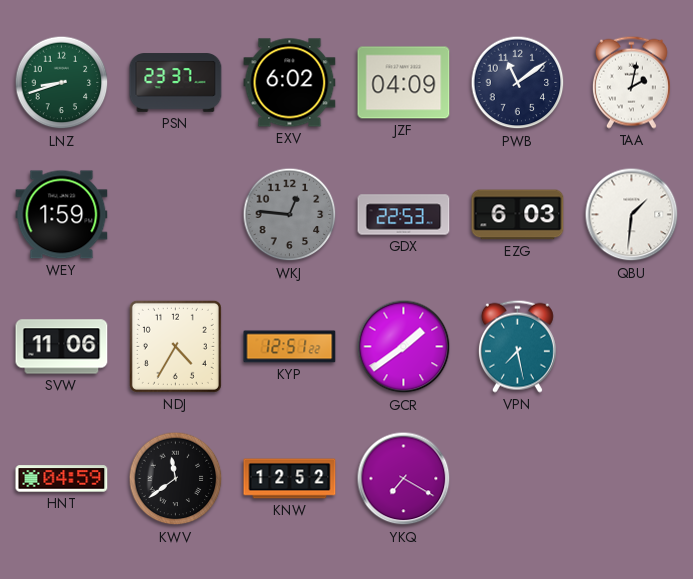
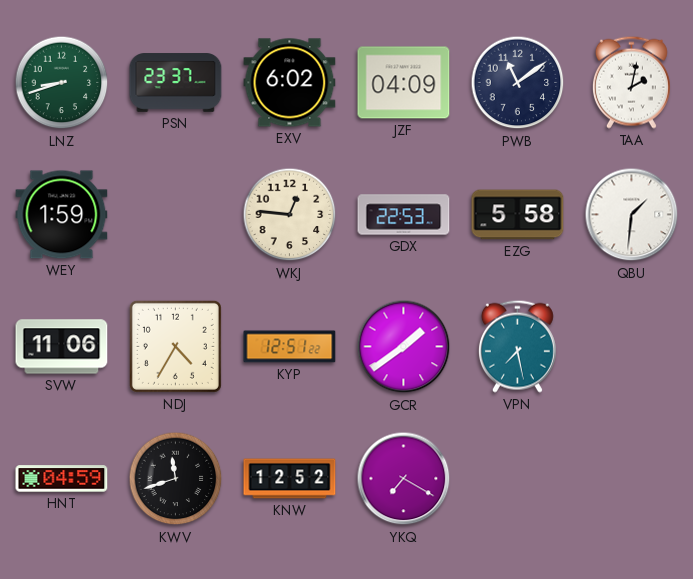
WKJ dial: grey -> cream
EZG: 6:03 -> 5:58
KWV: 11:39 -> 11:42
